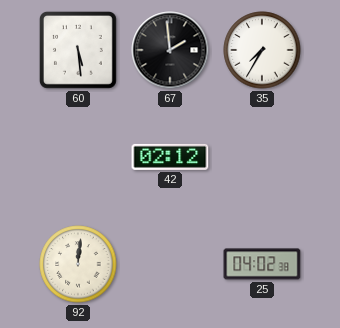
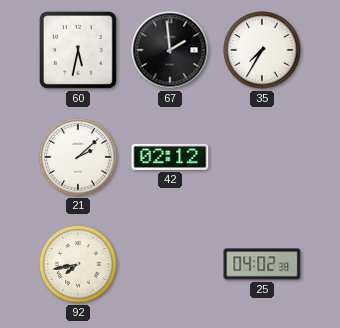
60: 5:29 -> 5:32
21: none -> 2:08
92: 12:01 -> 7:43
